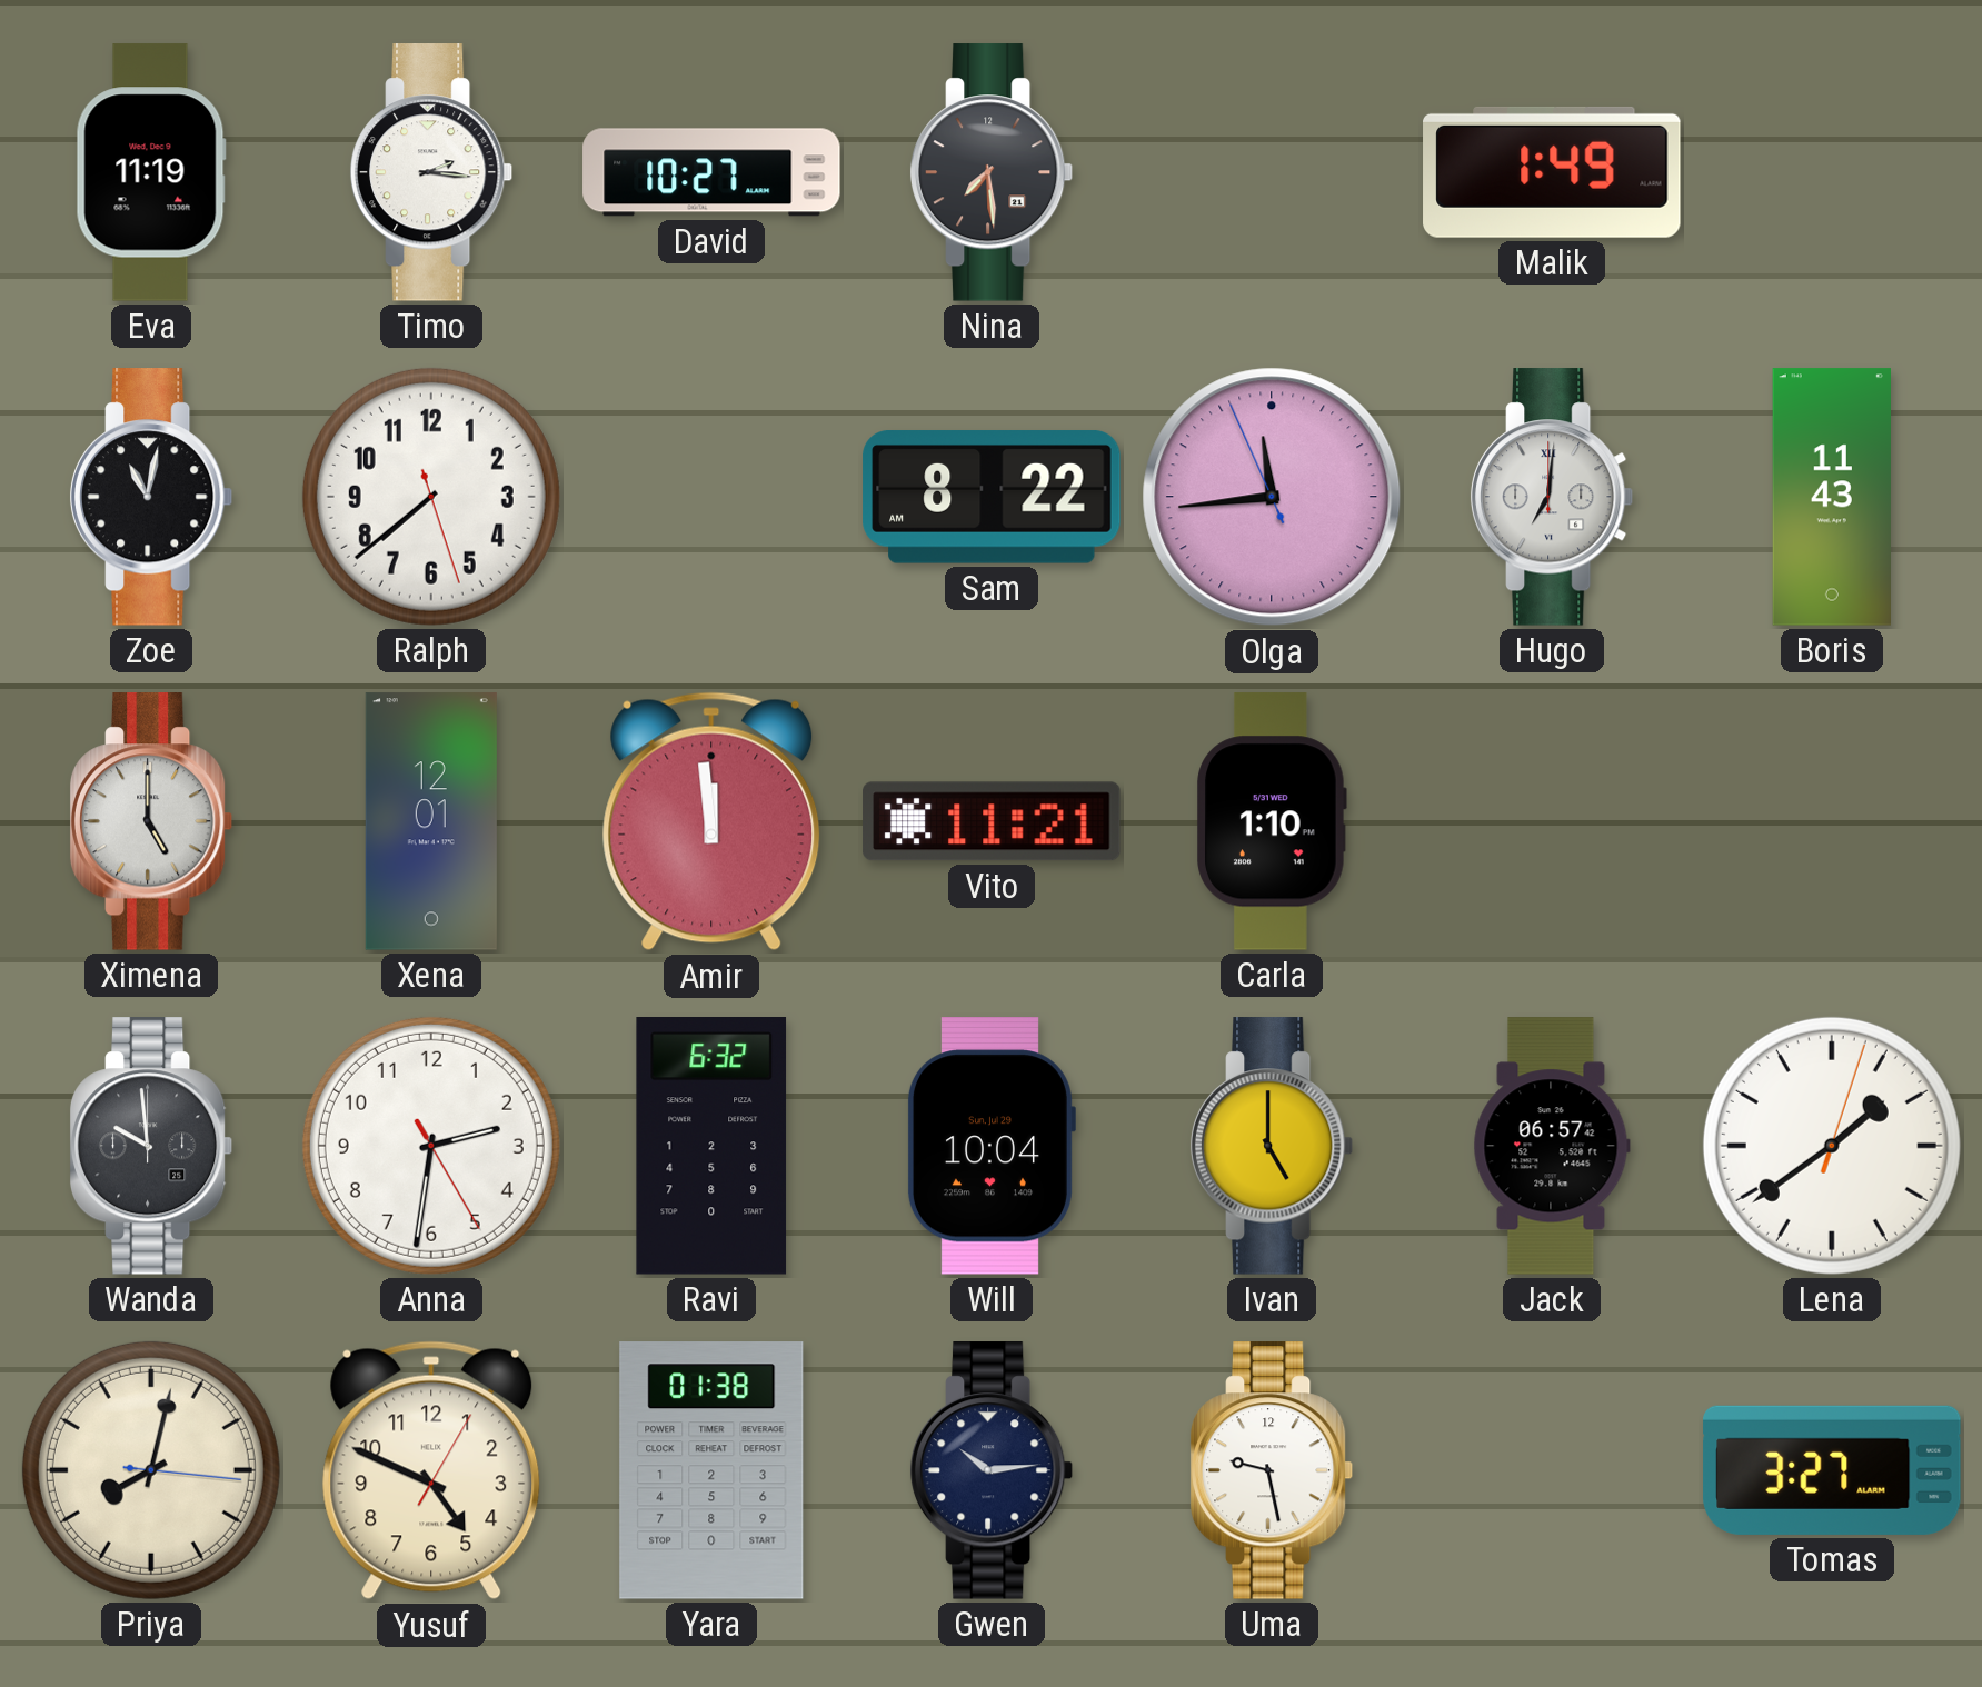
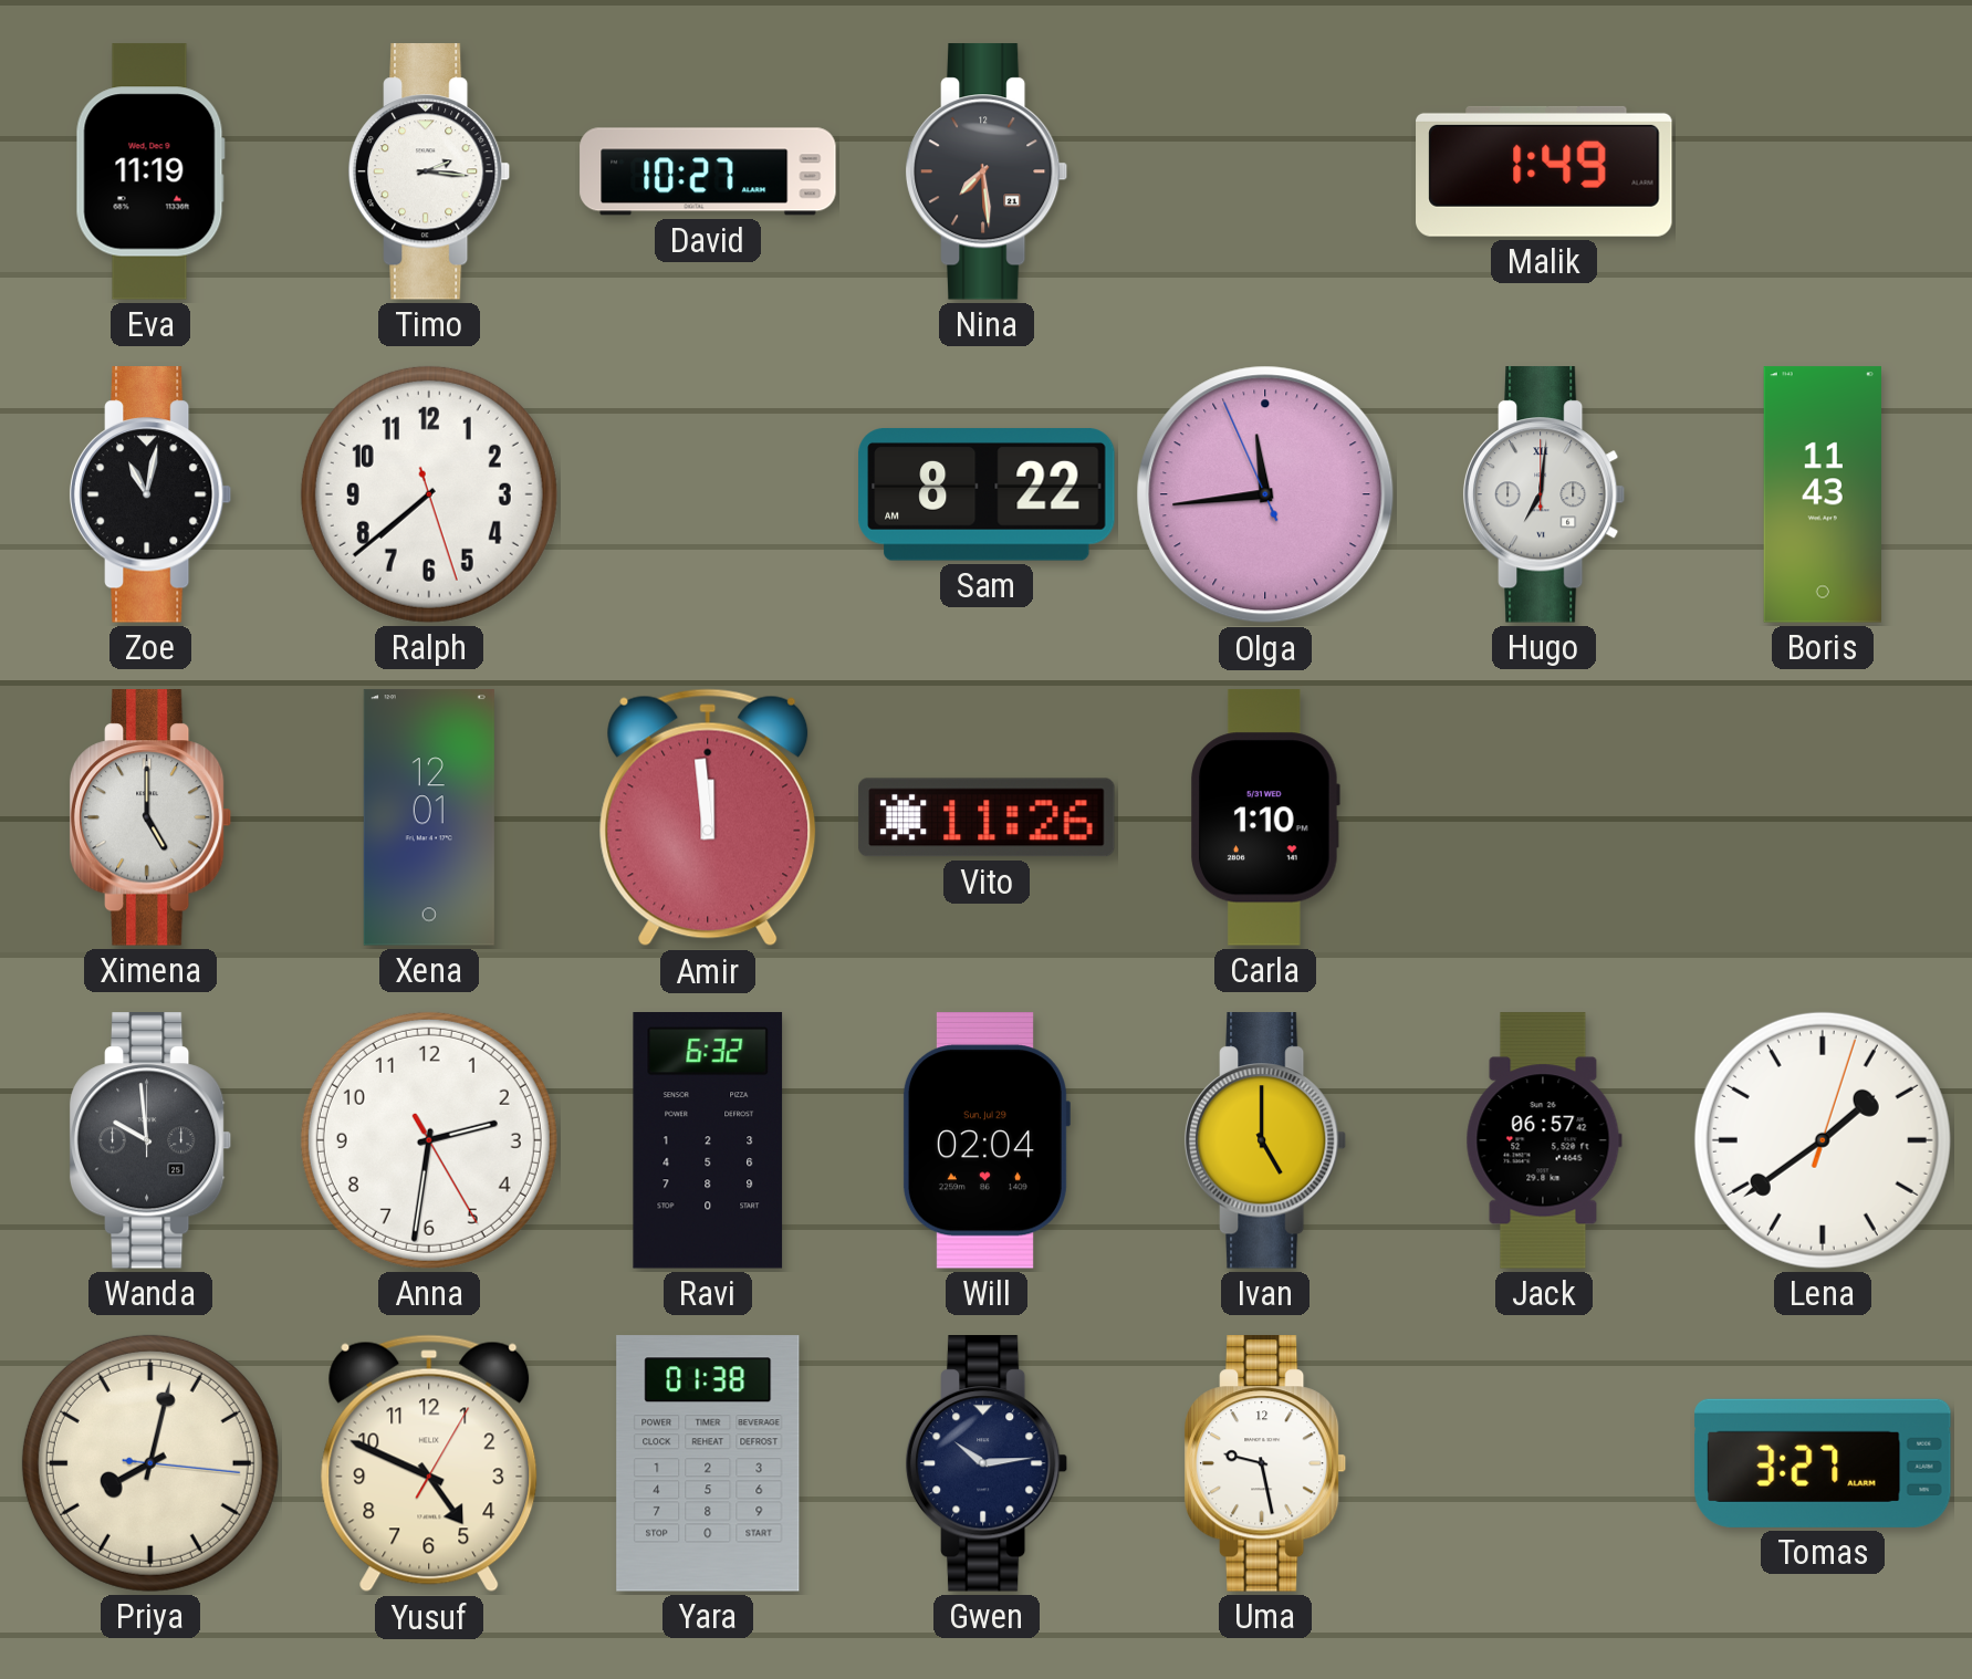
Vito: 11:21 -> 11:26
Will: 10:04 -> 02:04
